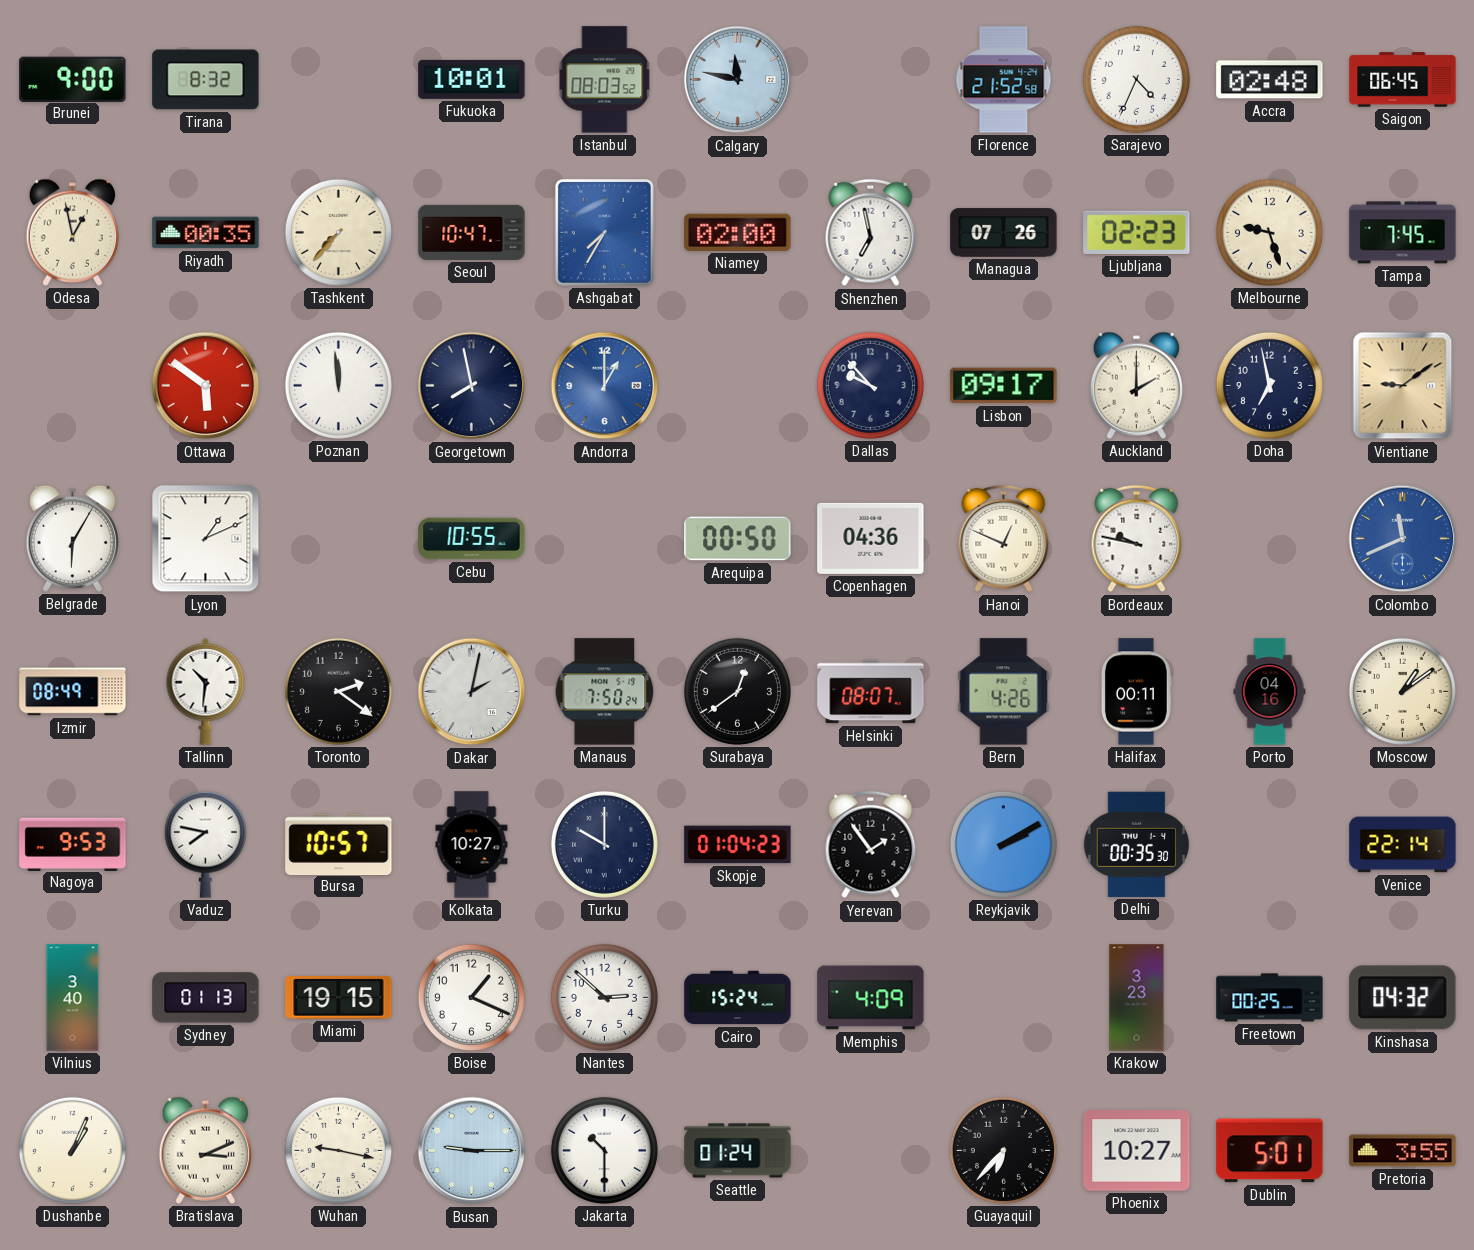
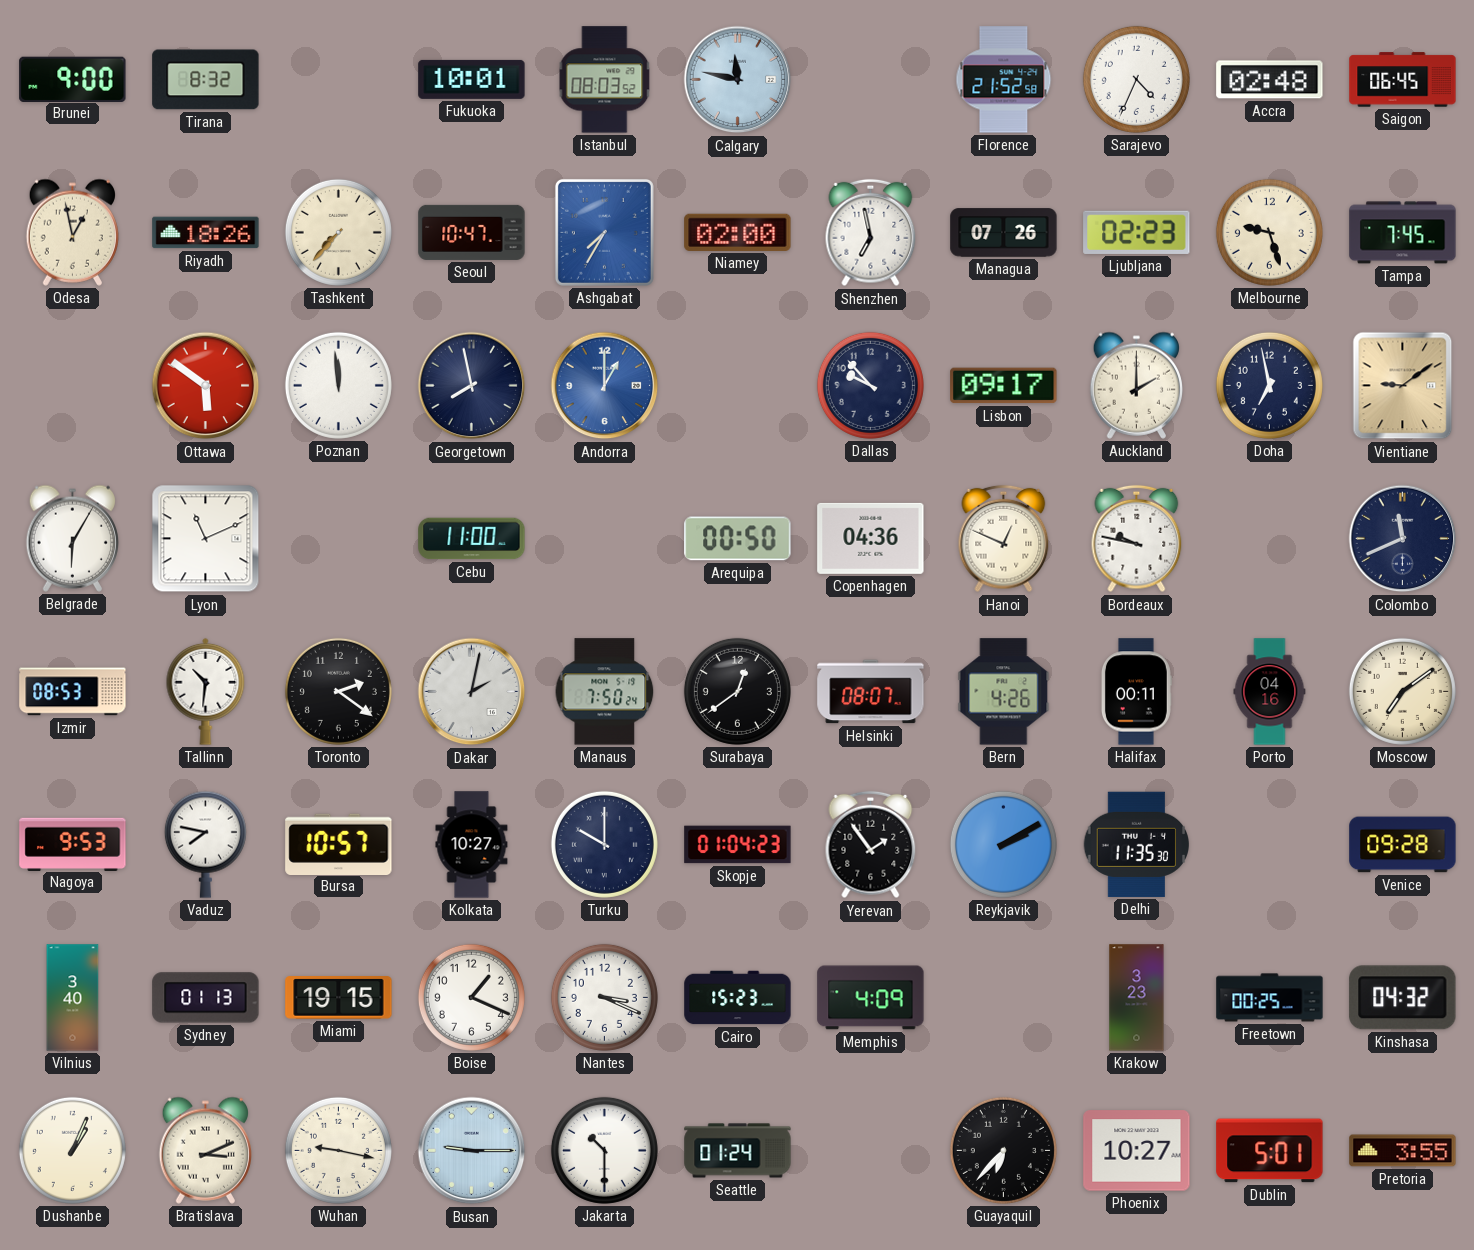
Riyadh: 00:35 -> 18:26
Lyon: 1:11 -> 11:11
Cebu: 10:55 -> 11:00
Colombo dial: blue -> navy
Izmir: 08:49 -> 08:53
Moscow: 1:09 -> 7:09
Delhi: 00:35 -> 11:35
Venice: 22:14 -> 09:28
Nantes: 2:52 -> 3:19
Cairo: 15:24 -> 15:23
